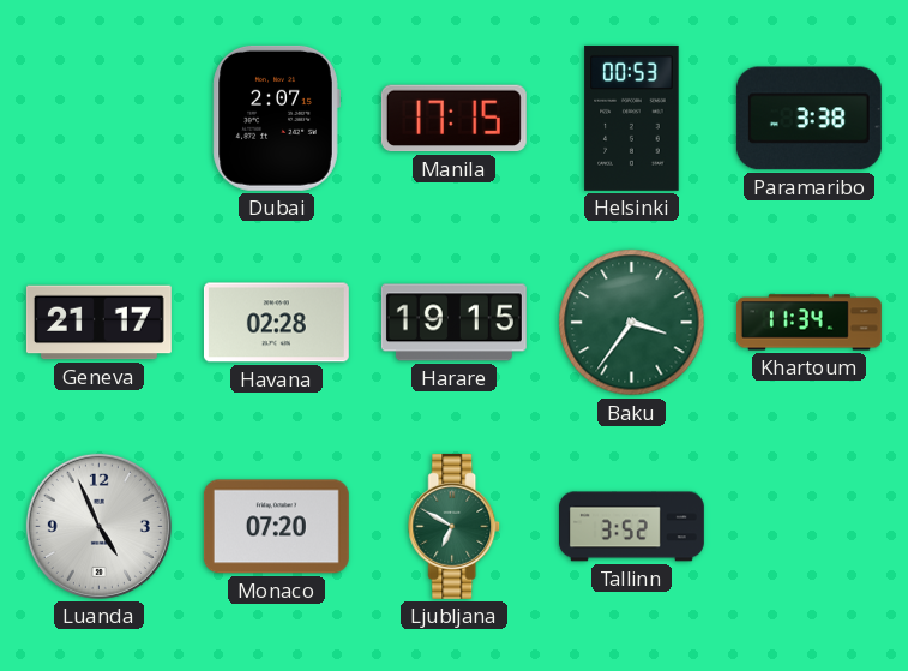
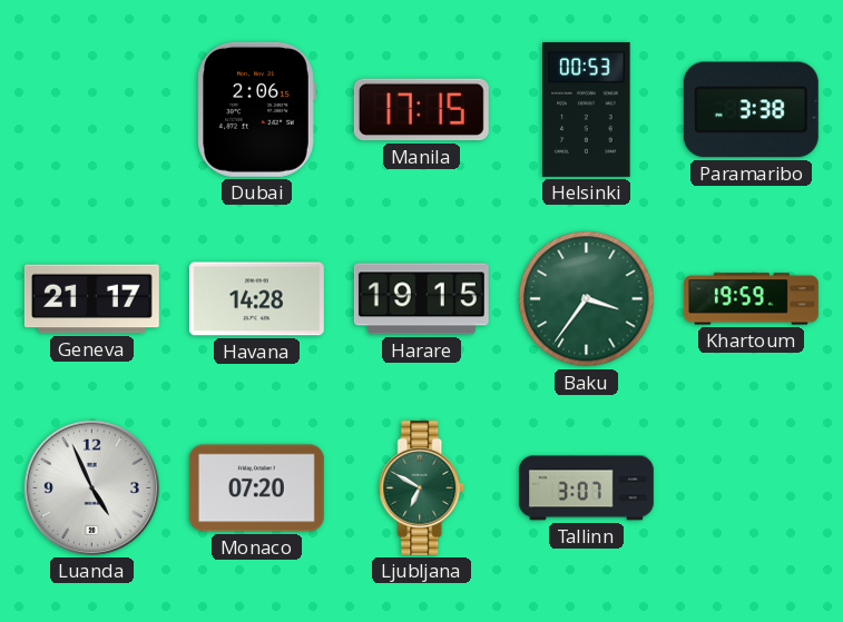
Dubai: 2:07 -> 2:06
Havana: 02:28 -> 14:28
Khartoum: 11:34 -> 19:59
Tallinn: 3:52 -> 3:07
